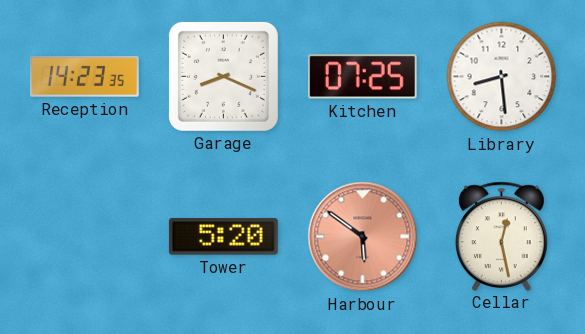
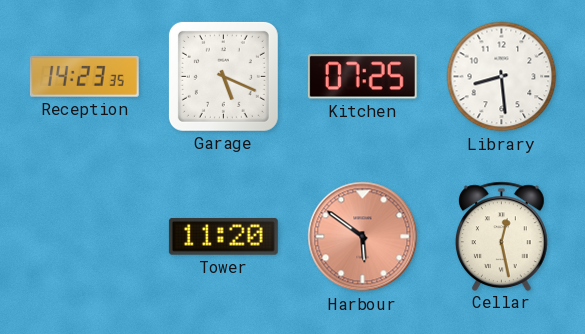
Garage: 8:19 -> 5:19
Tower: 5:20 -> 11:20
